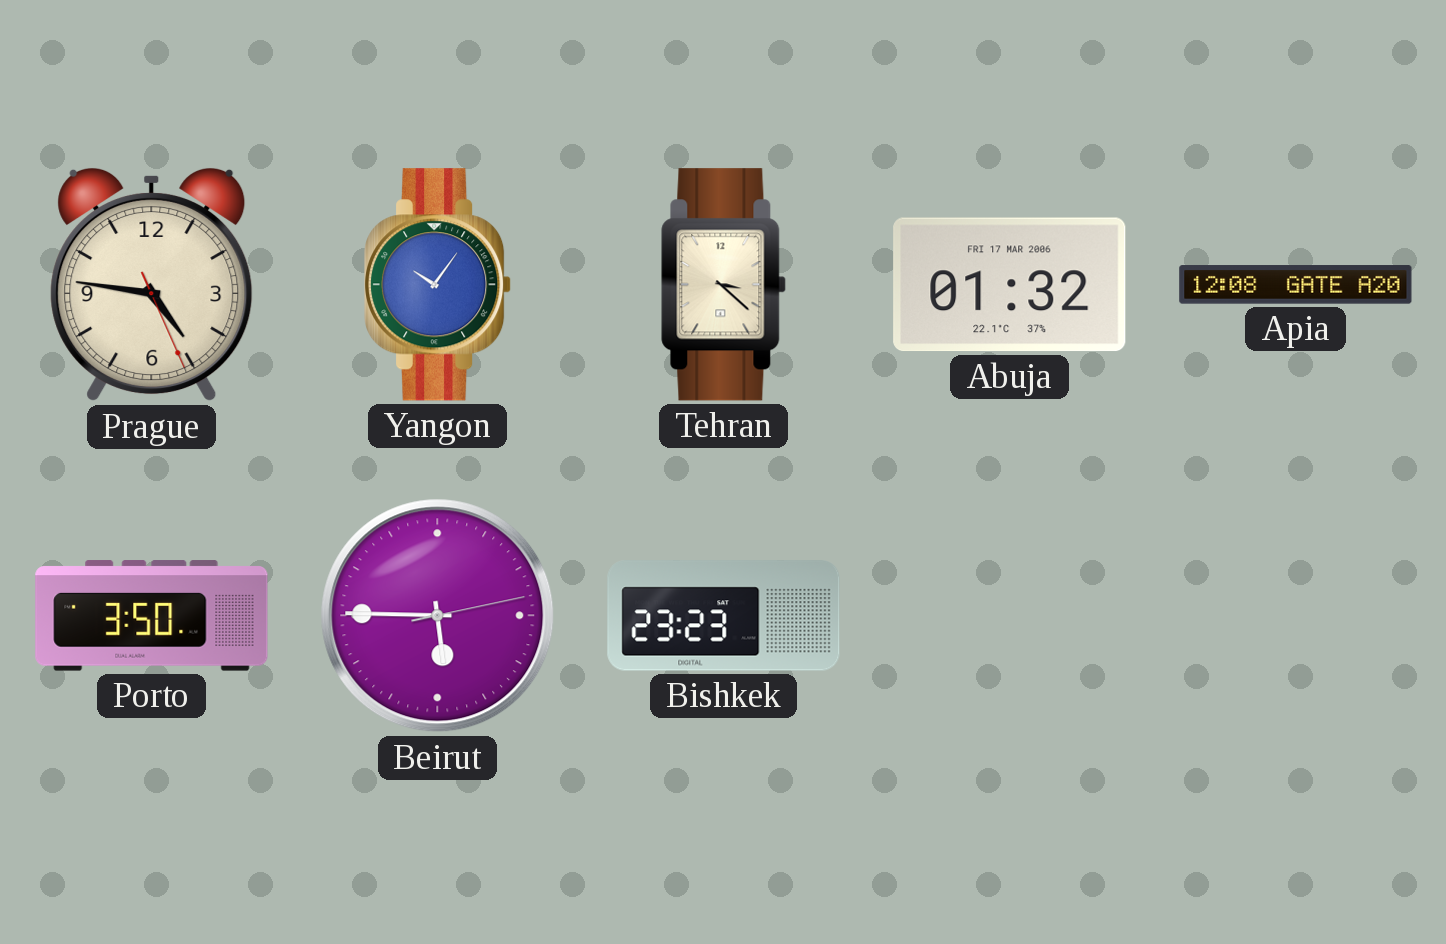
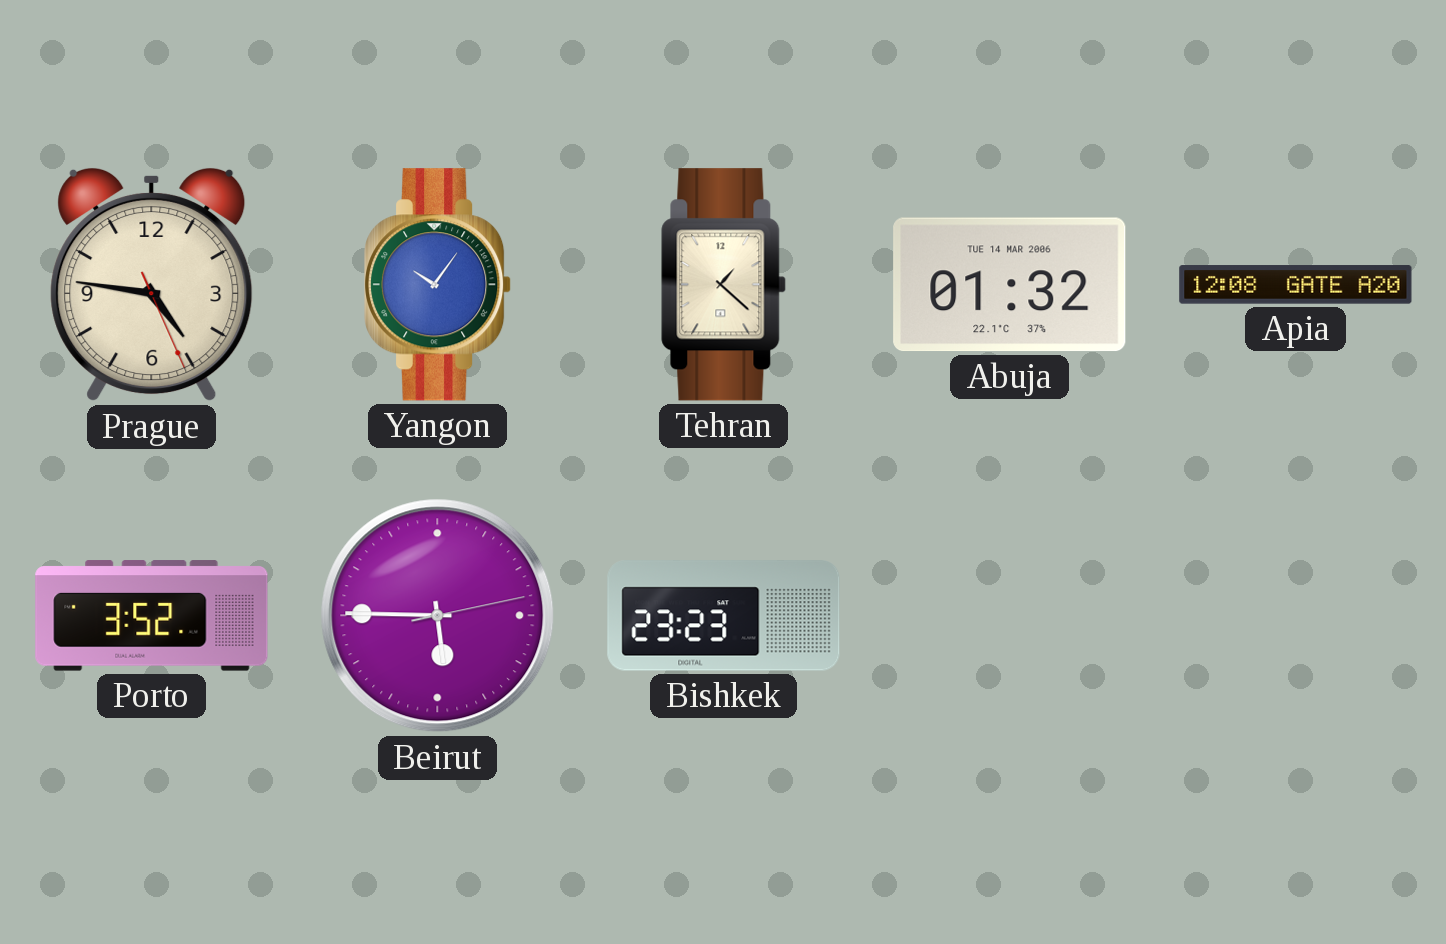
Tehran: 3:22 -> 1:22
Abuja date: FRI 17 MAR 2006 -> TUE 14 MAR 2006
Porto: 3:50 -> 3:52
